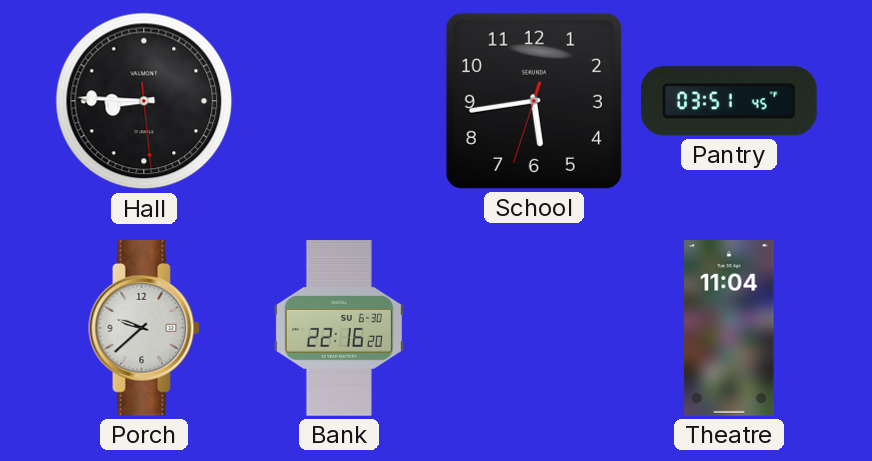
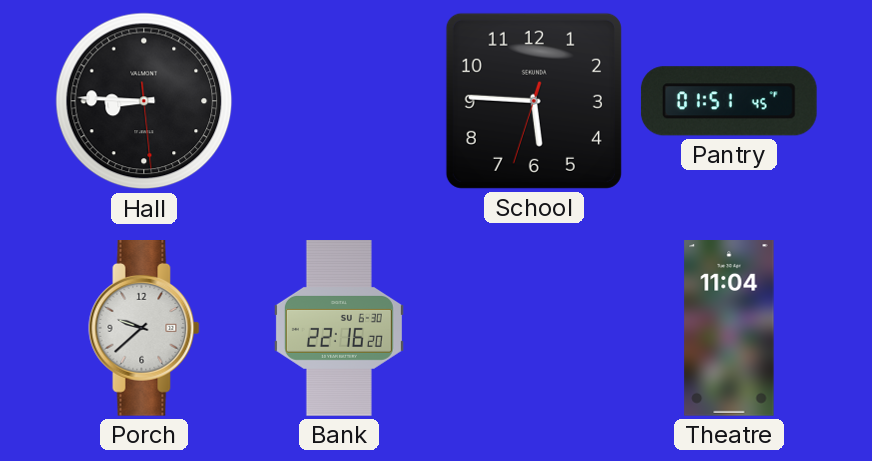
School: 5:43 -> 5:45
Pantry: 03:51 -> 01:51
